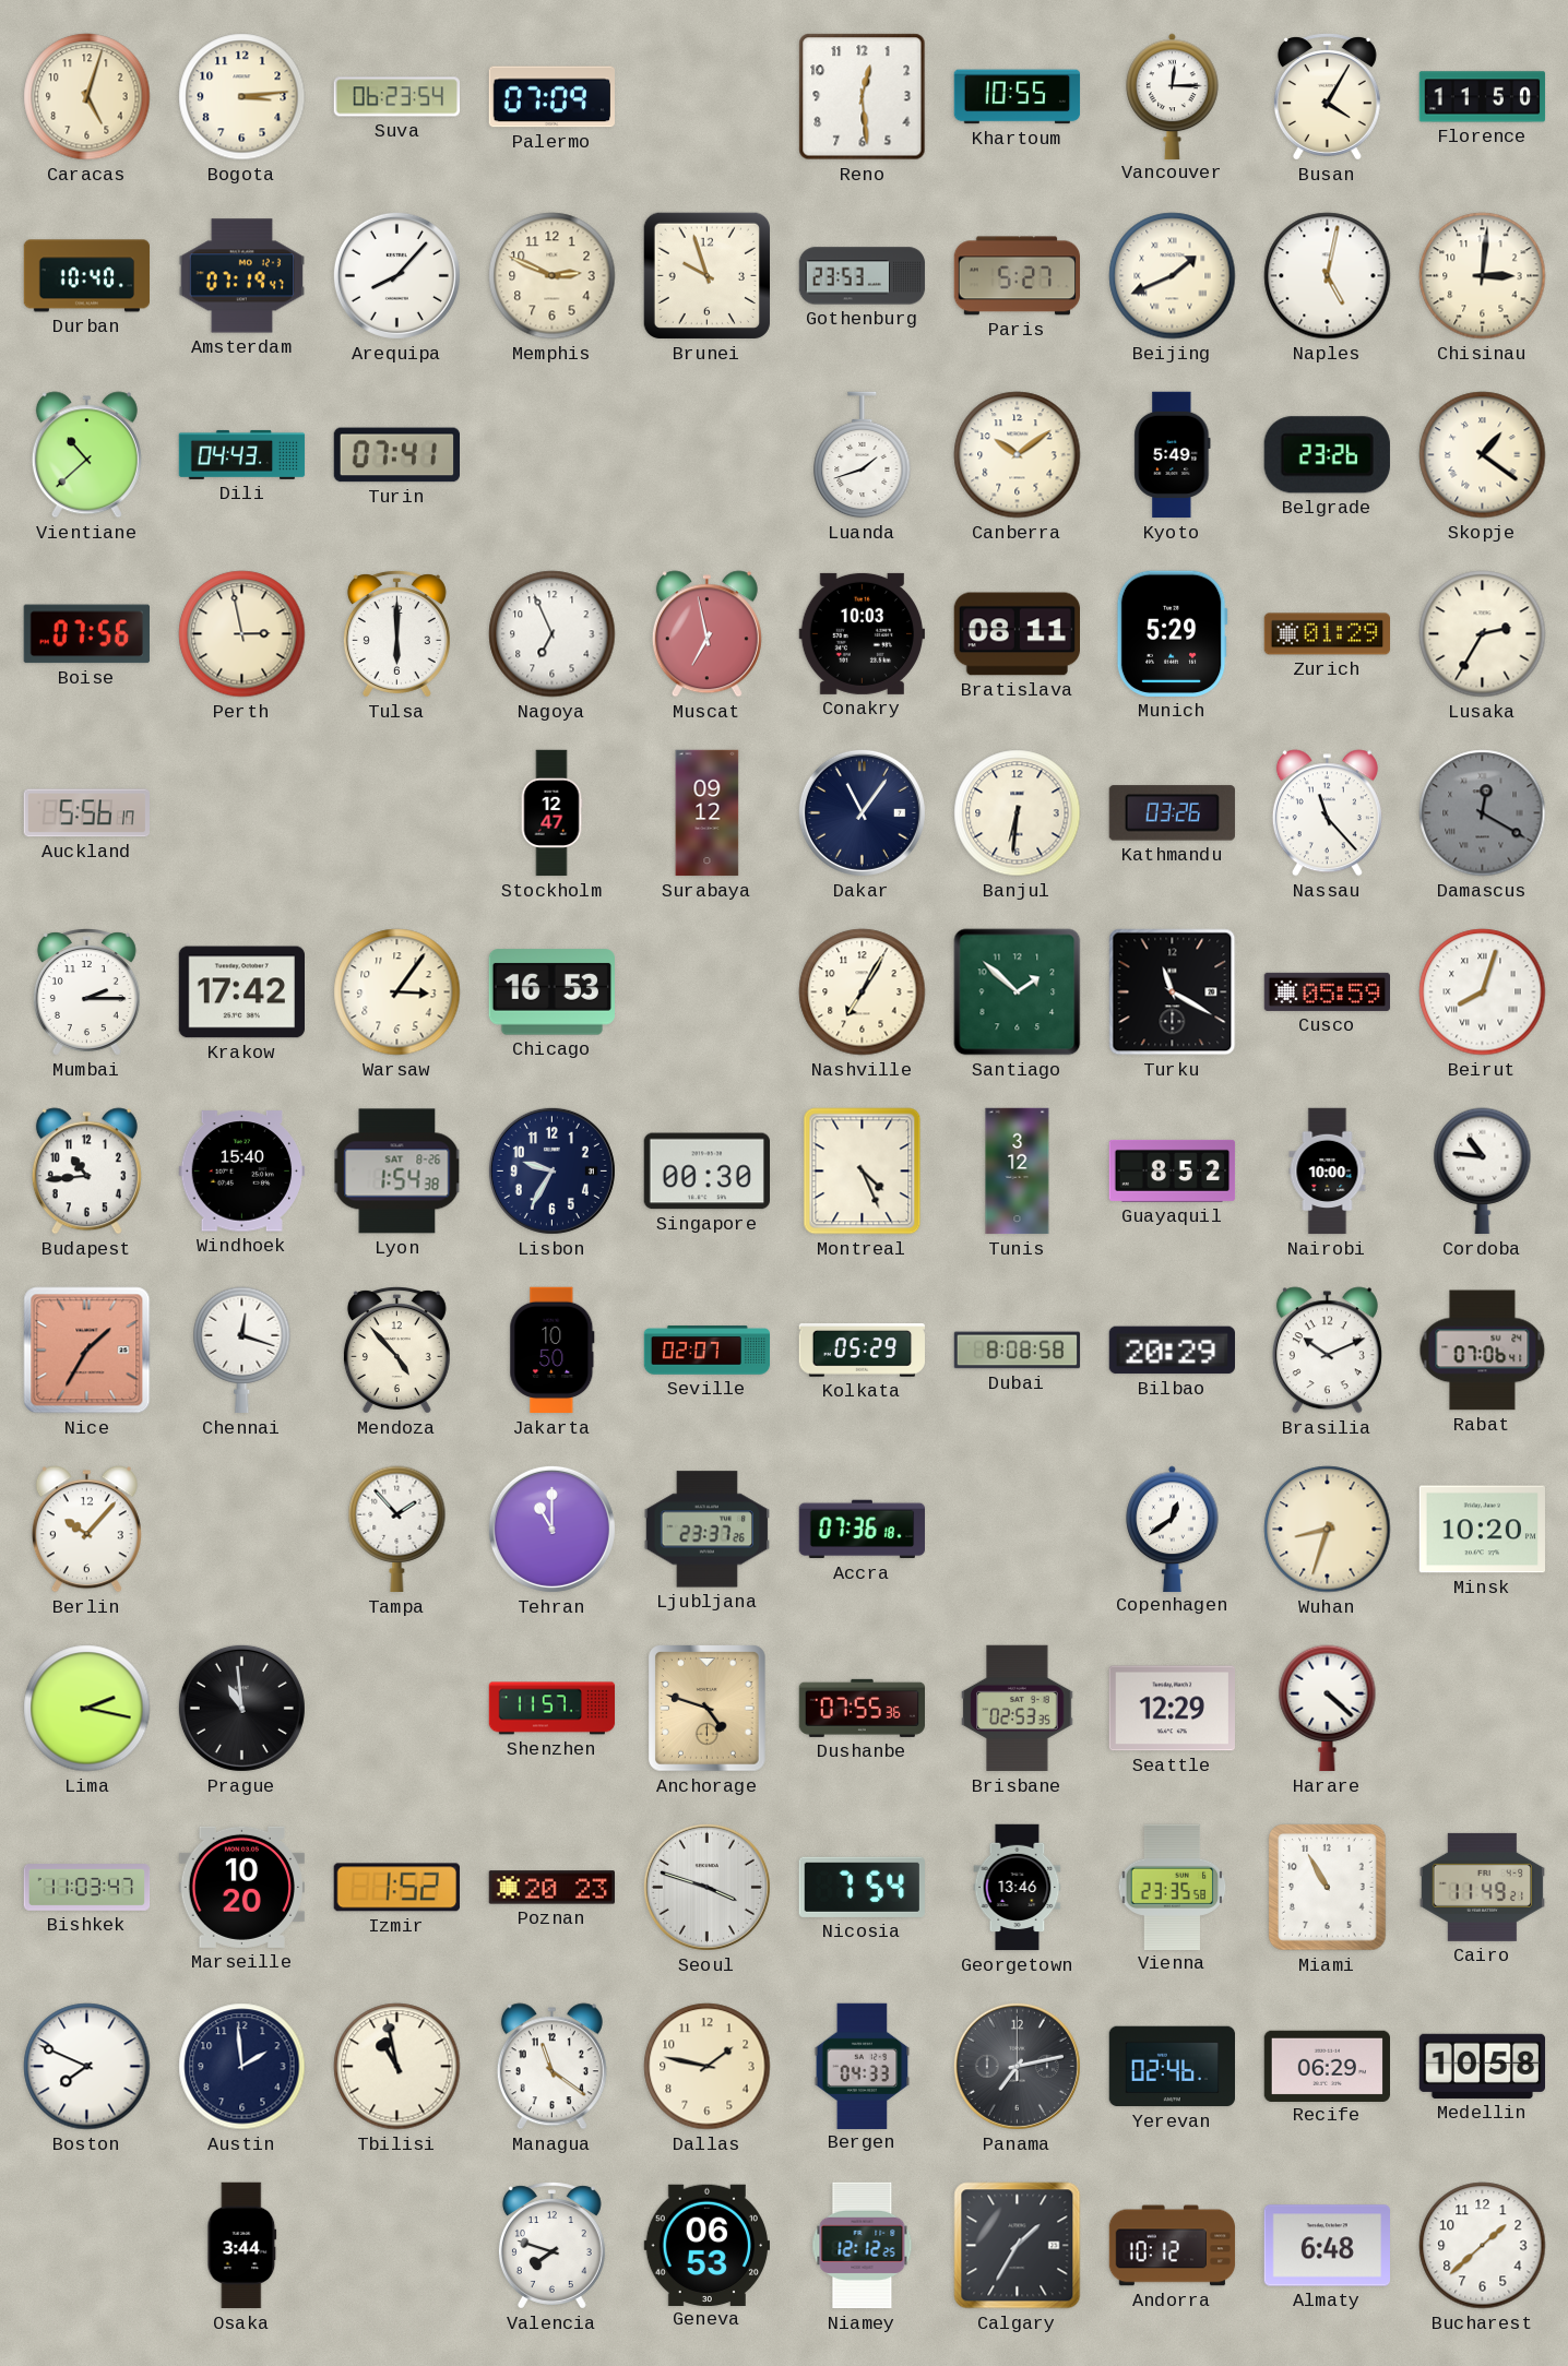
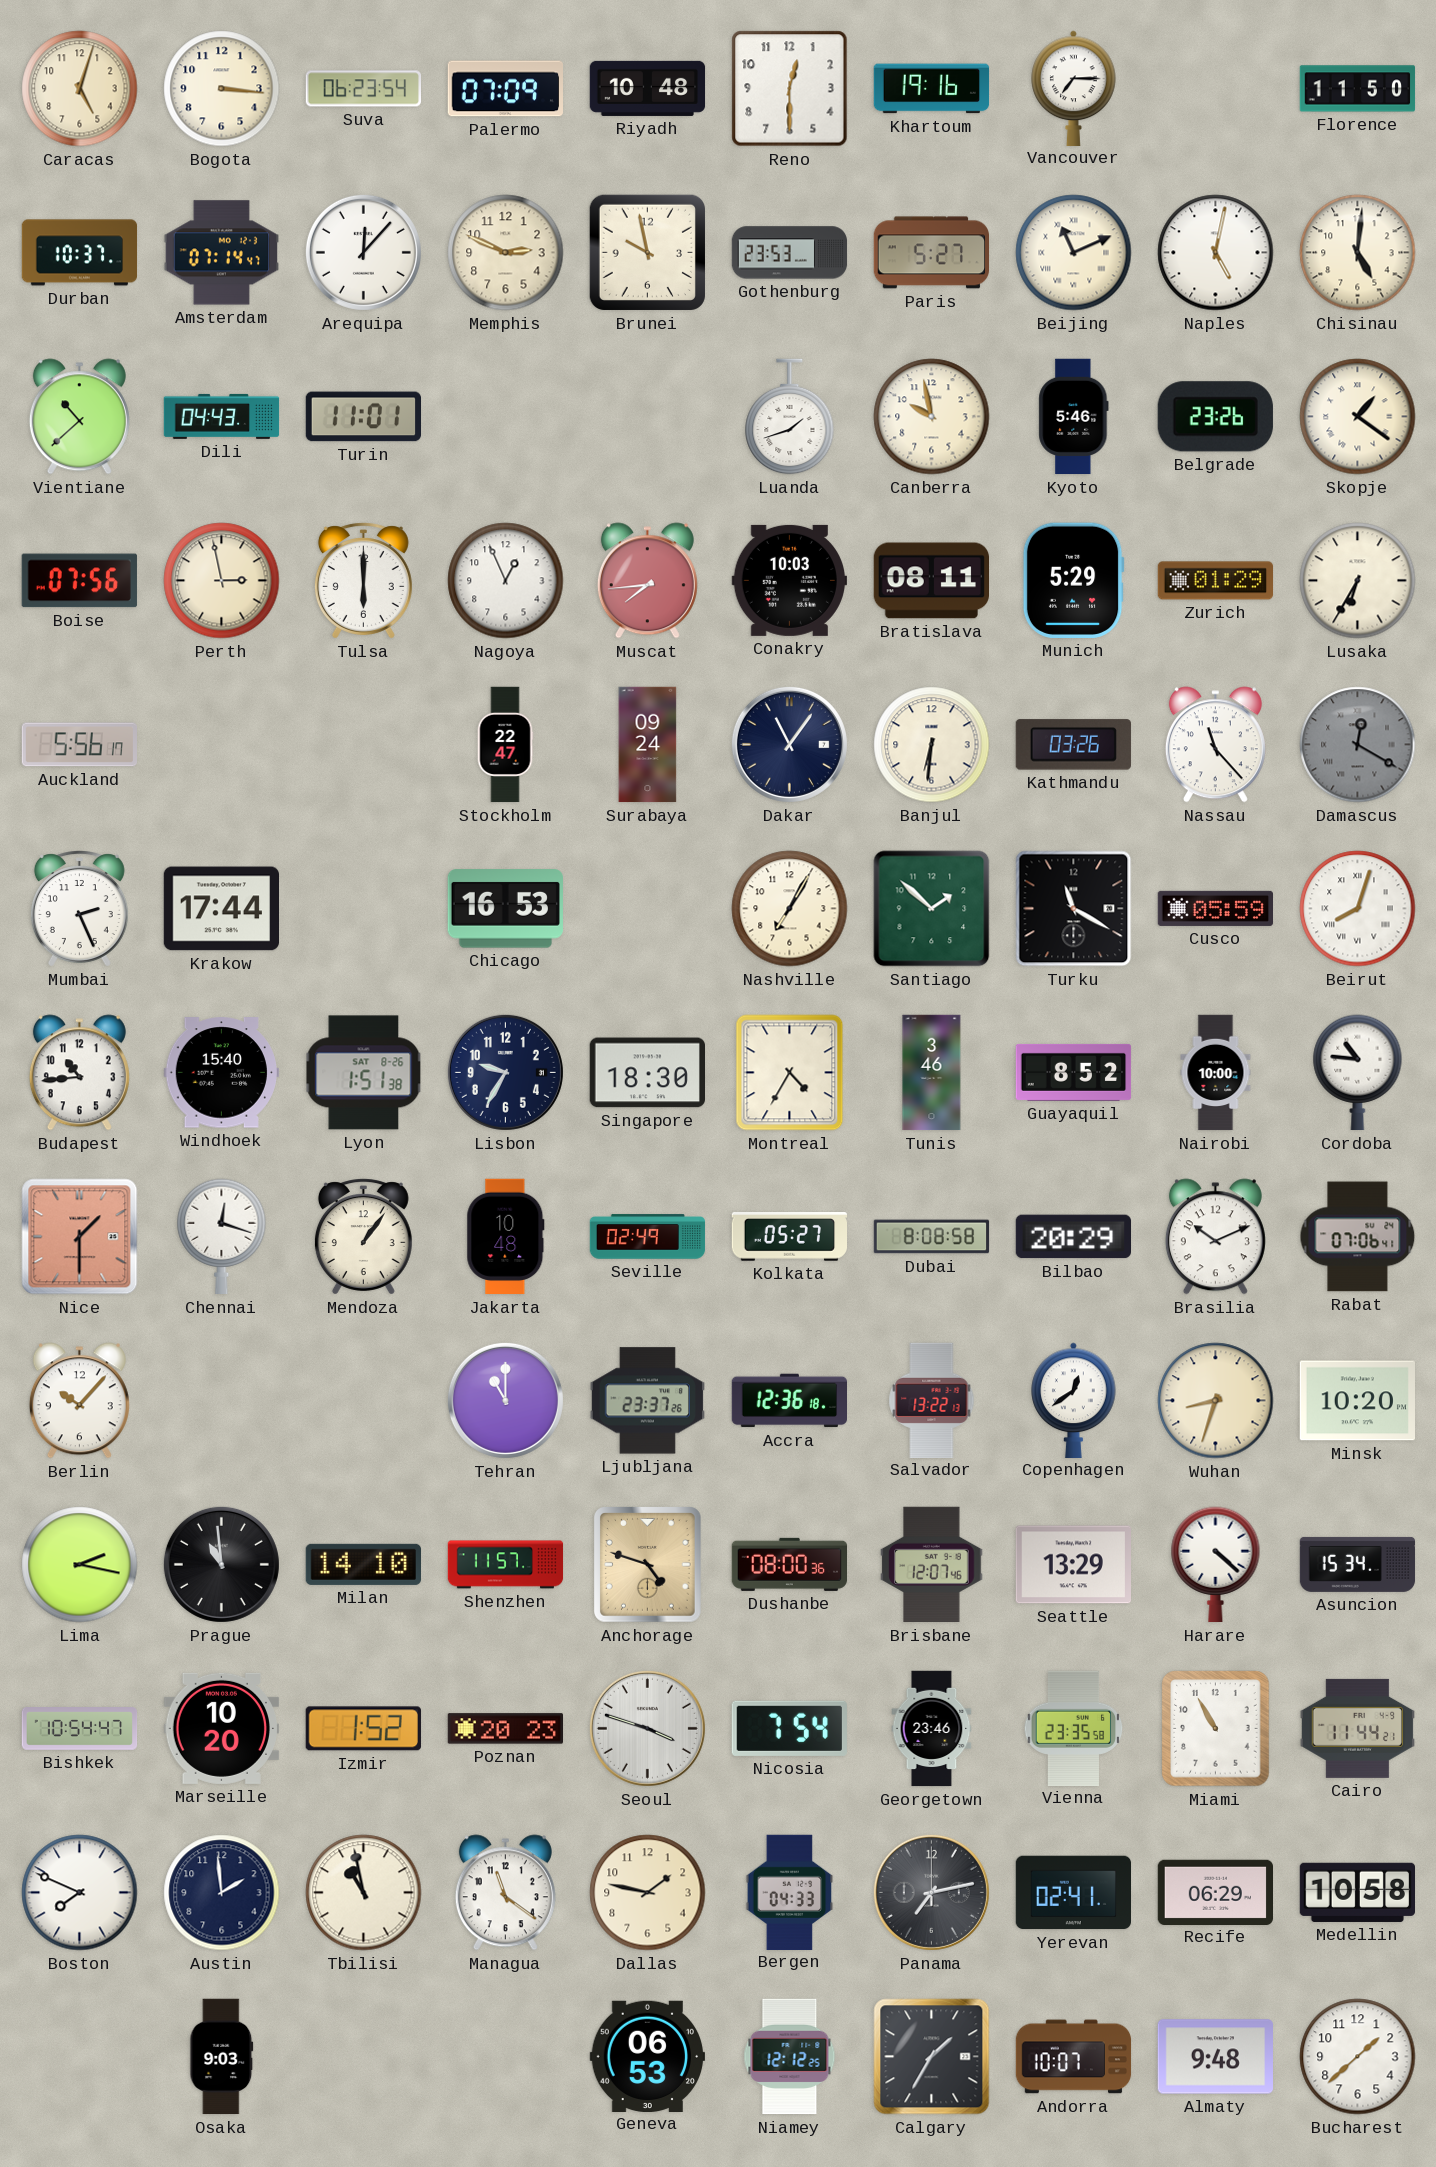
Bogota: 3:14 -> 3:16
Riyadh: none -> 10:48
Reno: 12:29 -> 12:30
Khartoum: 10:55 -> 19:16
Vancouver: 12:15 -> 7:15
Busan: 4:05 -> none
Durban: 10:40 -> 10:37
Amsterdam: 07:19 -> 07:14
Arequipa: 8:07 -> 12:07
Brunei: 9:57 -> 9:58
Beijing: 1:41 -> 11:11
Chisinau: 3:01 -> 5:01
Turin: 07:41 -> 11:01
Canberra: 10:09 -> 9:58
Kyoto: 5:49 -> 5:46
Nagoya: 6:56 -> 12:56
Muscat: 6:58 -> 7:44
Lusaka: 2:35 -> 6:35
Stockholm: 12:47 -> 22:47
Surabaya: 09:12 -> 09:24
Mumbai: 2:15 -> 2:26
Krakow: 17:42 -> 17:44
Warsaw: 3:06 -> none
Lyon: 1:54 -> 1:51
Singapore: 00:30 -> 18:30
Montreal: 4:26 -> 4:35
Tunis: 3:12 -> 3:46
Nice: 1:35 -> 1:30
Mendoza: 4:53 -> 1:06
Jakarta: 10:50 -> 10:48
Seville: 02:07 -> 02:49
Kolkata: 05:29 -> 05:27
Tampa: 1:53 -> none
Accra: 07:36 -> 12:36
Salvador: none -> 13:22
Milan: none -> 14:10
Dushanbe: 07:55 -> 08:00
Brisbane: 02:53 -> 12:07
Seattle: 12:29 -> 13:29
Asuncion: none -> 15:34
Bishkek: 11:03 -> 10:54
Georgetown: 13:46 -> 23:46
Cairo: 11:49 -> 11:44
Yerevan: 02:46 -> 02:41
Osaka: 3:44 -> 9:03
Valencia: 7:48 -> none
Andorra: 10:12 -> 10:07
Almaty: 6:48 -> 9:48
